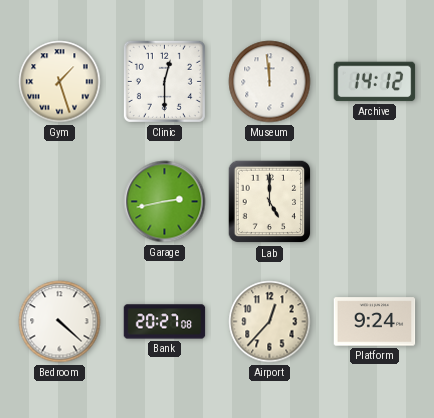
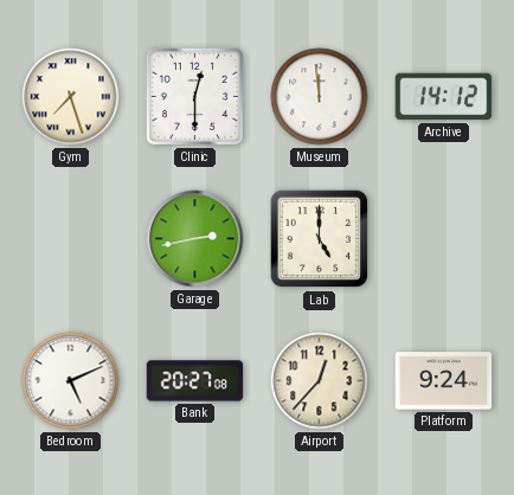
Gym: 1:27 -> 7:27
Bedroom: 4:22 -> 5:11
